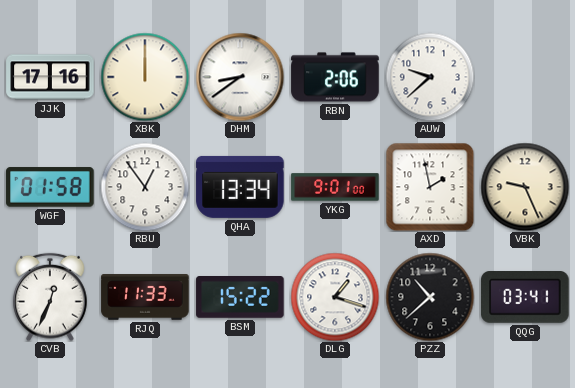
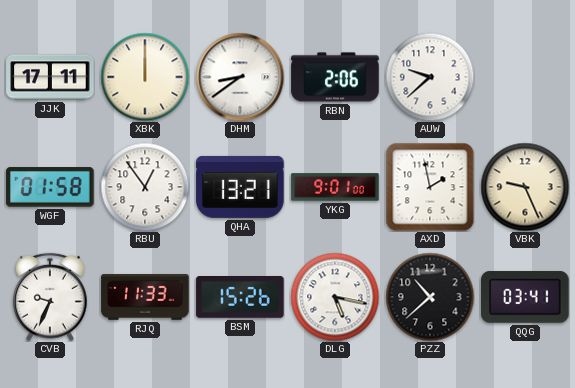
JJK: 17:16 -> 17:11
QHA: 13:34 -> 13:21
CVB: 12:34 -> 9:34
BSM: 15:22 -> 15:26
DLG: 1:18 -> 5:17
